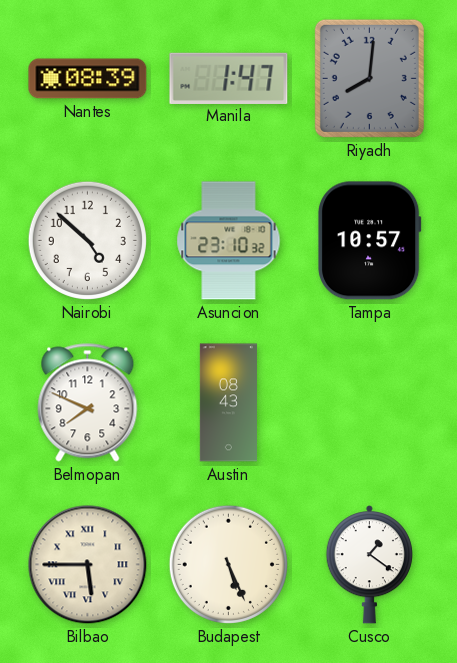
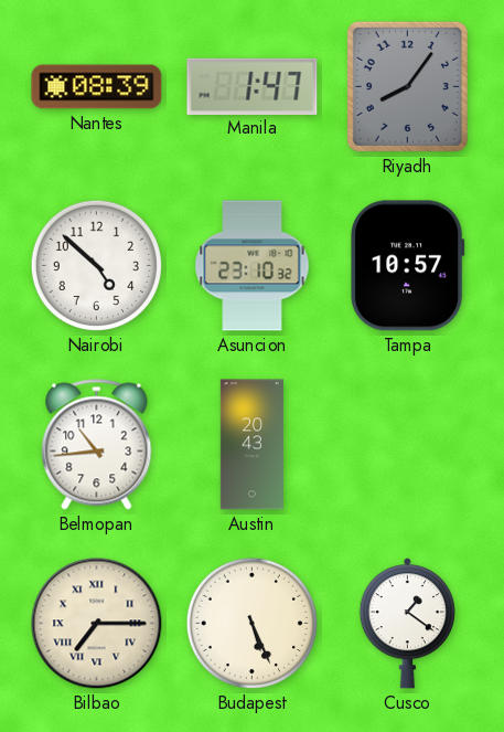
Riyadh: 8:01 -> 8:06
Belmopan: 7:49 -> 10:44
Austin: 08:43 -> 20:43
Bilbao: 5:45 -> 7:15
